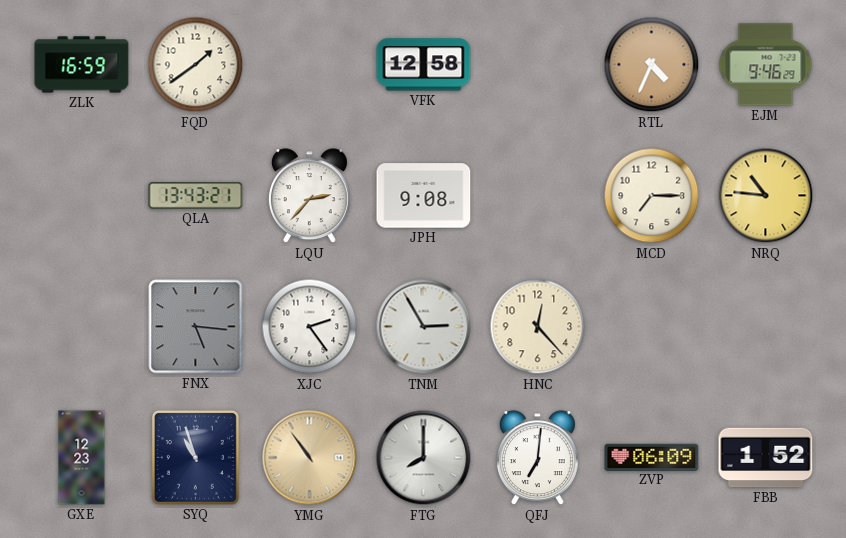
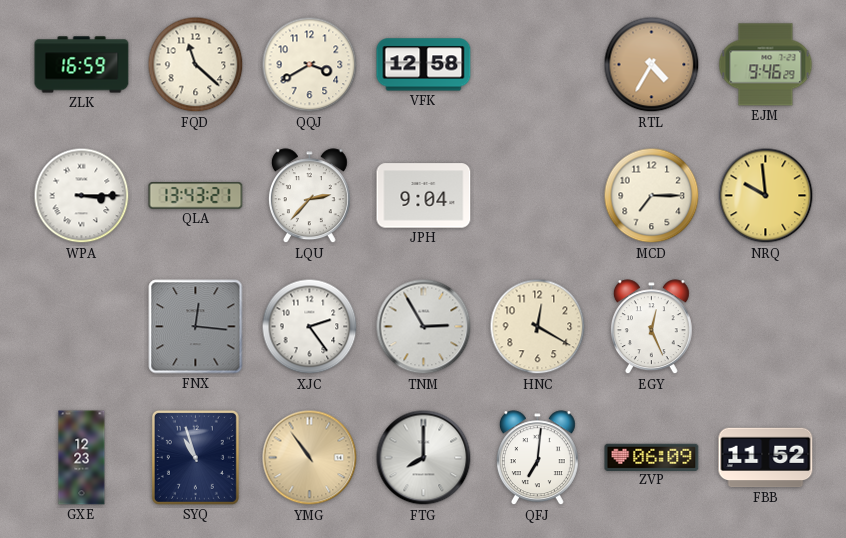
FQD: 1:39 -> 11:22
QQJ: none -> 3:40
RTL: 4:34 -> 4:35
WPA: none -> 3:15
JPH: 9:08 -> 9:04
NRQ: 10:46 -> 9:59
FNX: 5:16 -> 12:16
HNC: 12:23 -> 12:20
EGY: none -> 12:26
FBB: 1:52 -> 11:52
